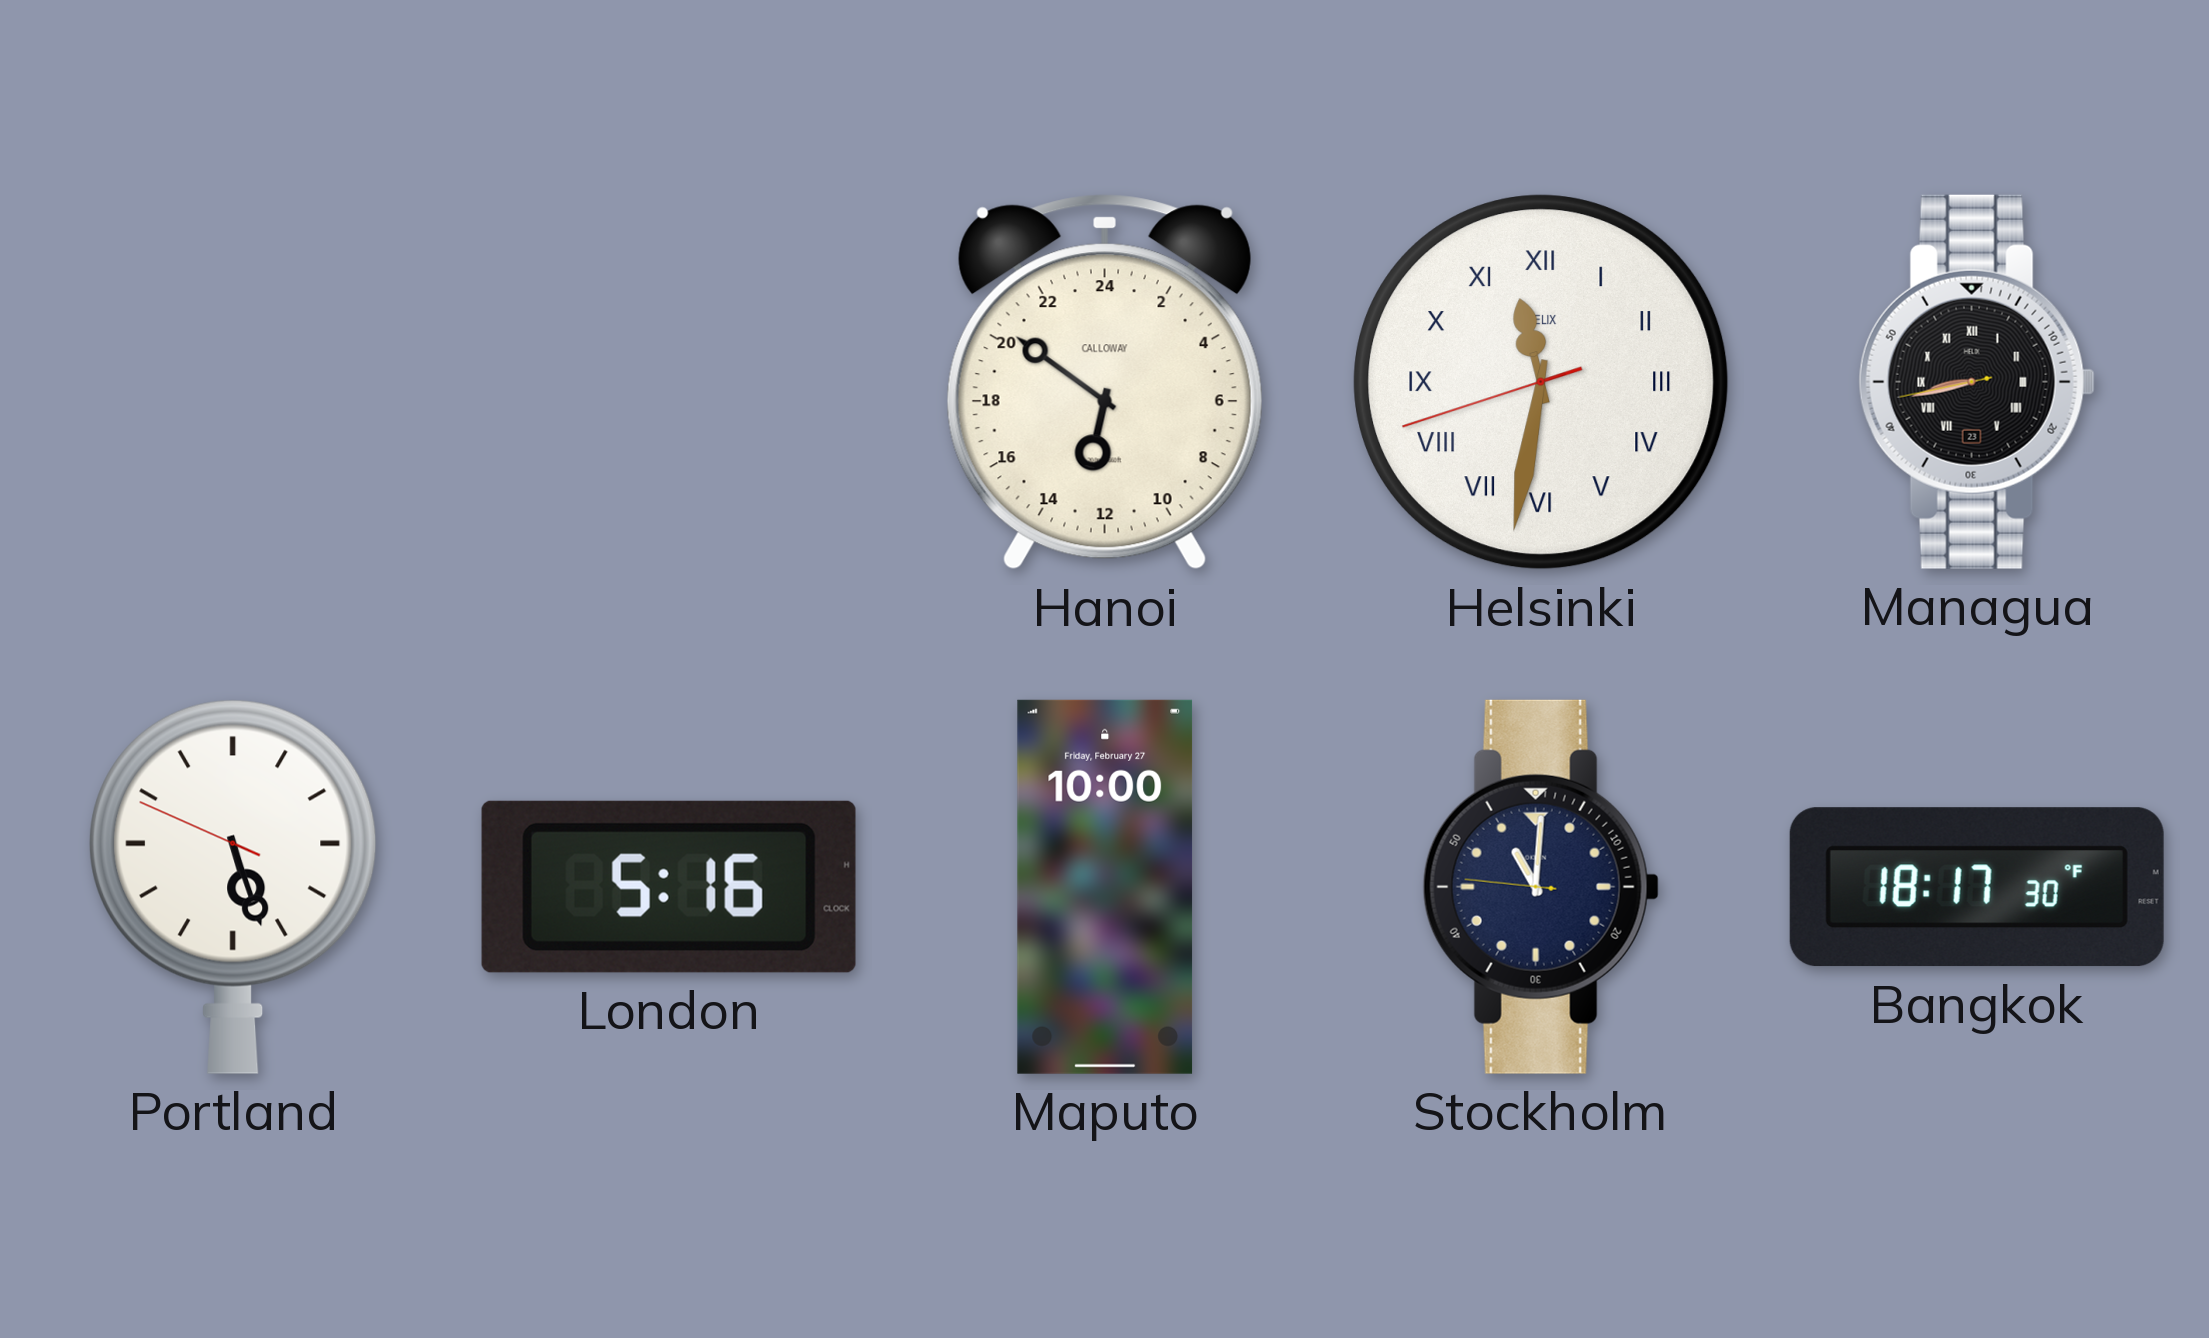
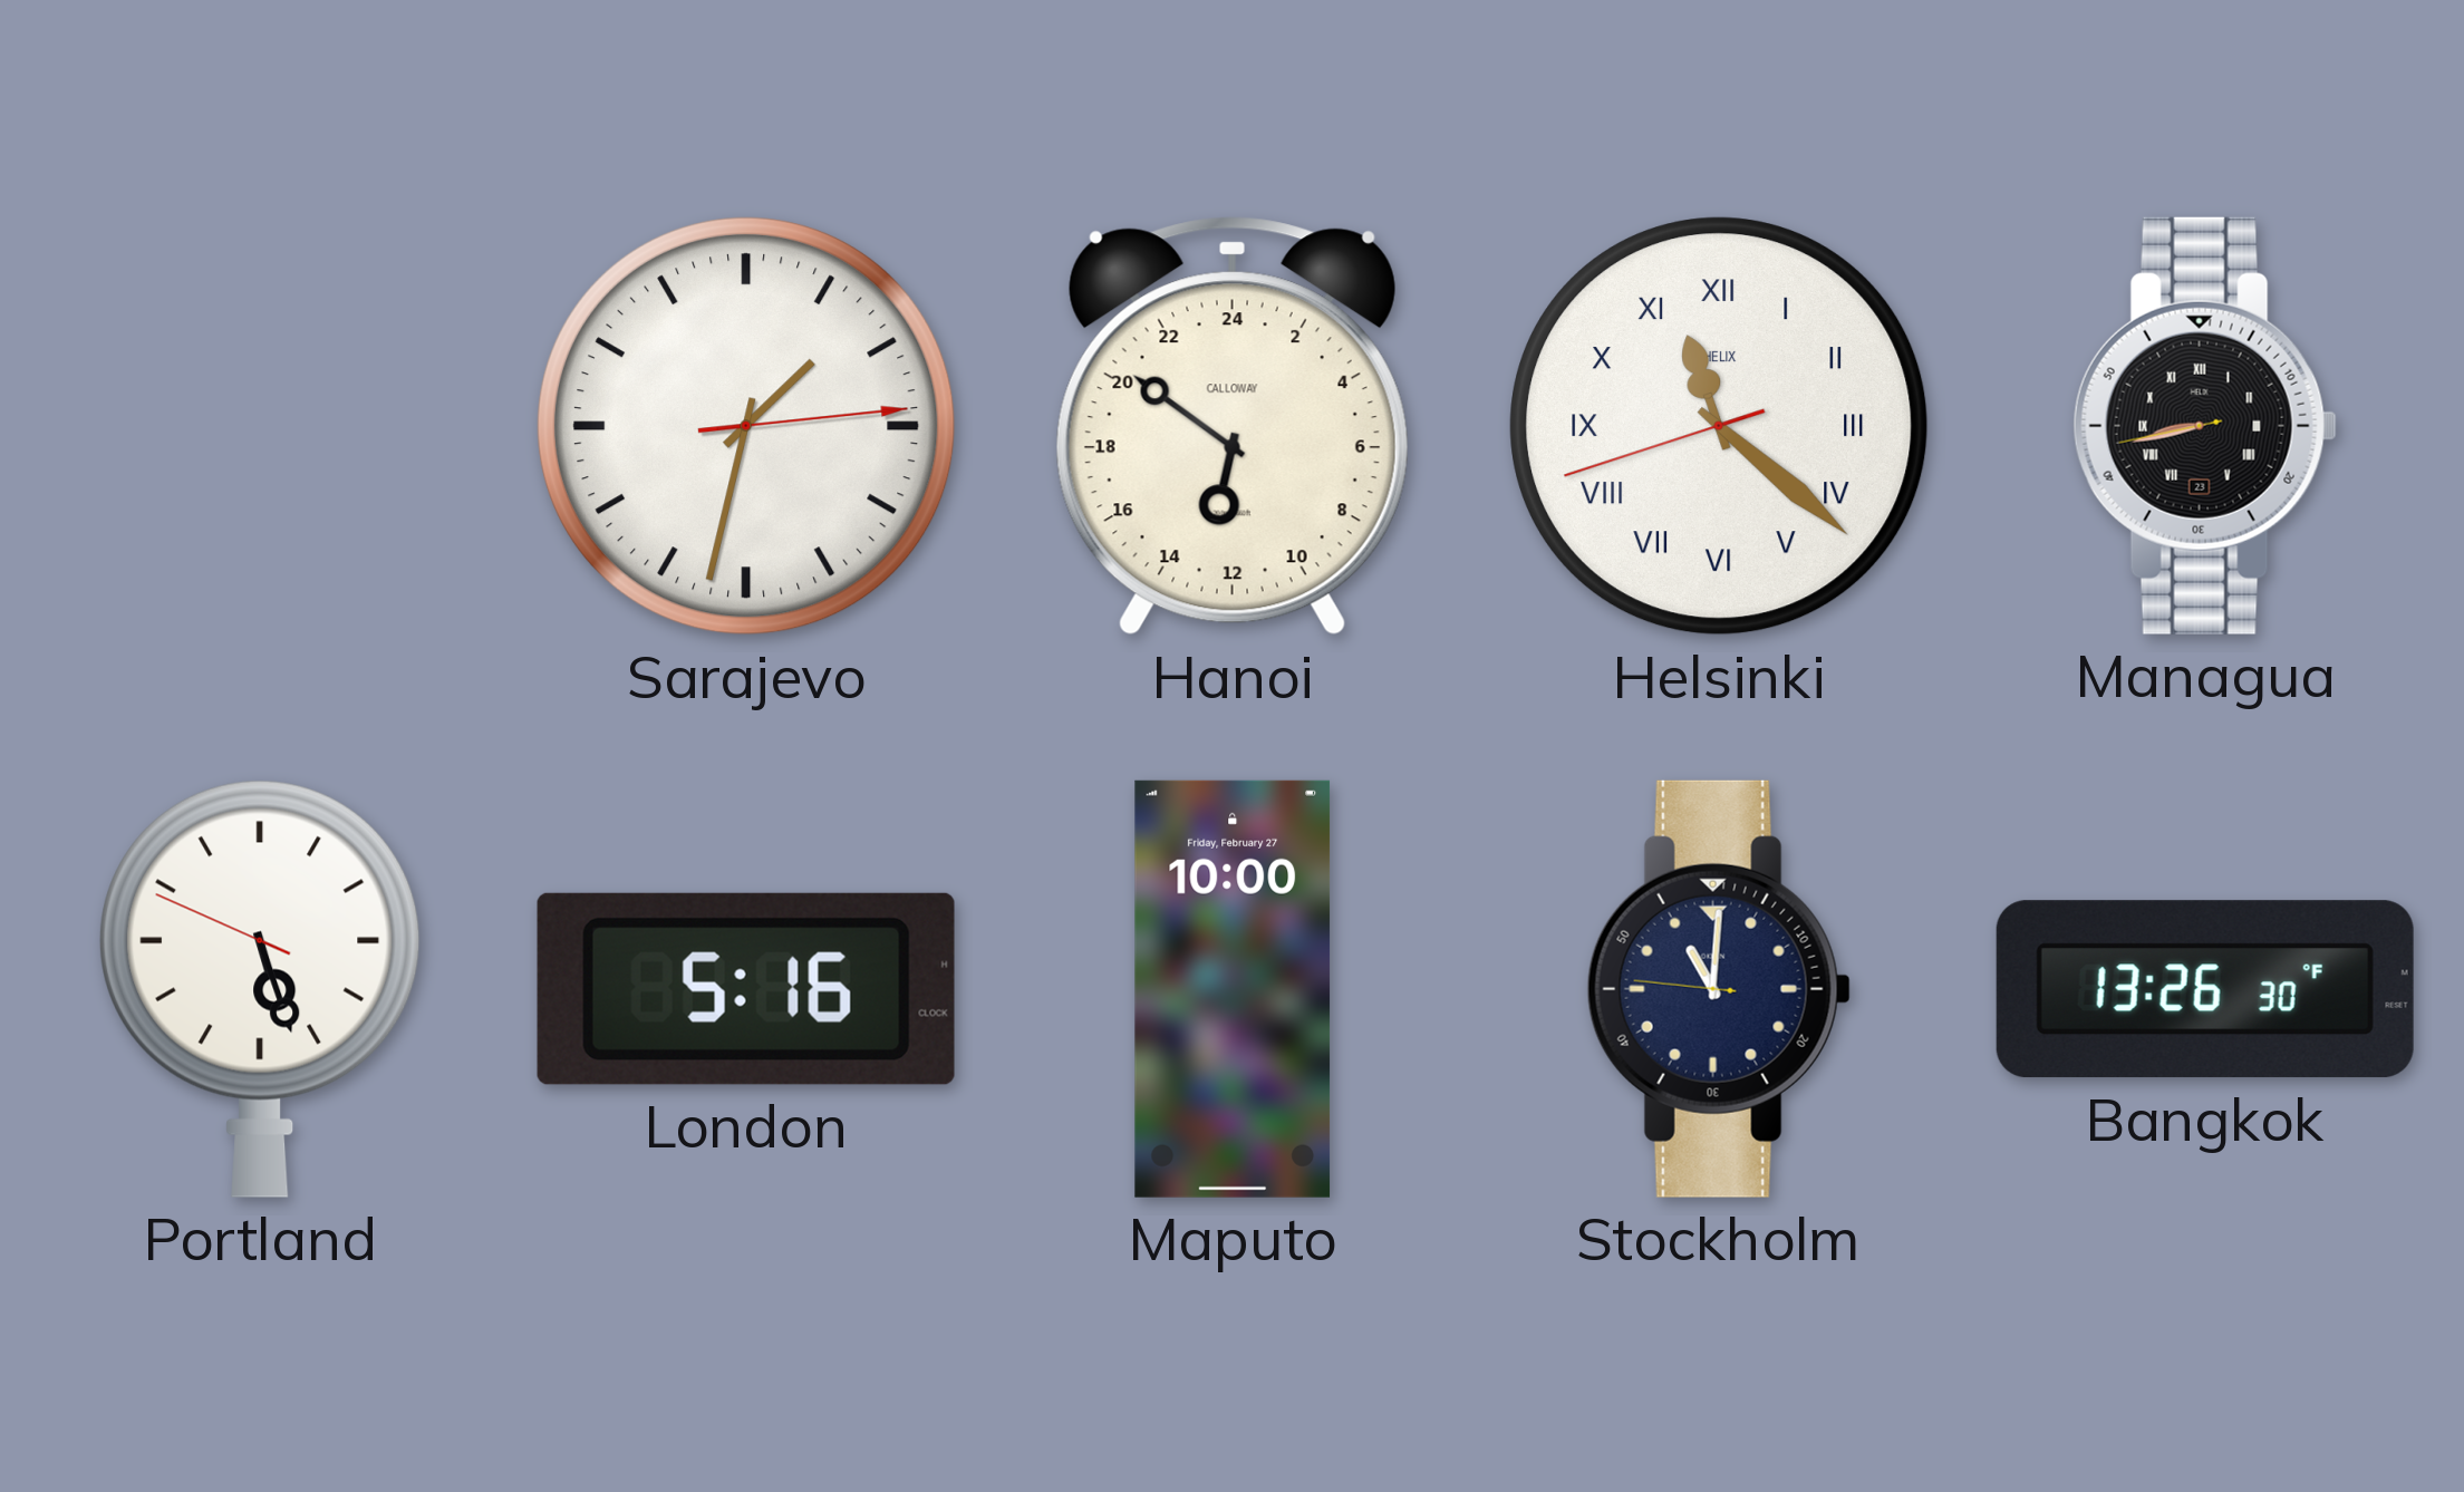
Sarajevo: none -> 1:32
Helsinki: 11:31 -> 11:21
Bangkok: 18:17 -> 13:26
